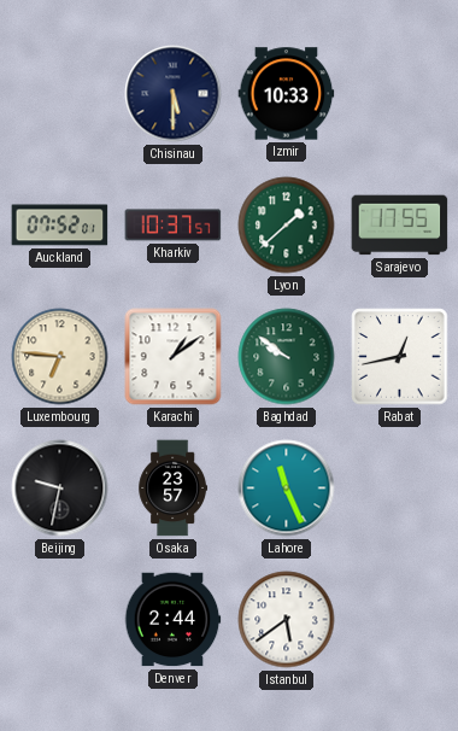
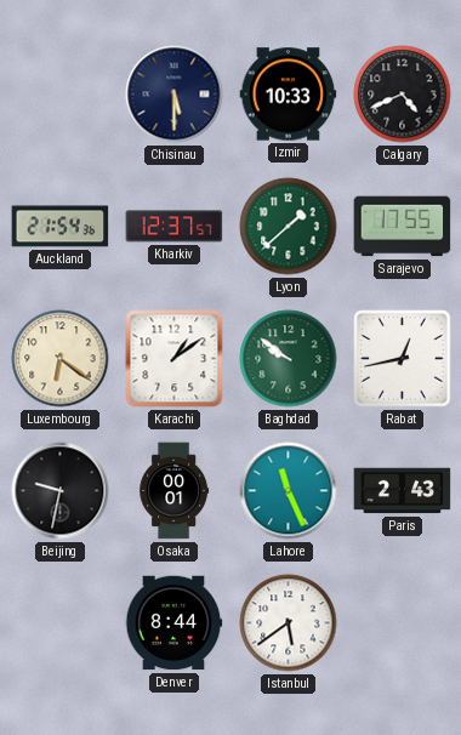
Calgary: none -> 4:41
Auckland: 07:52 -> 21:54
Kharkiv: 10:37 -> 12:37
Luxembourg: 6:46 -> 6:21
Osaka: 23:57 -> 00:01
Paris: none -> 2:43
Denver: 2:44 -> 8:44
